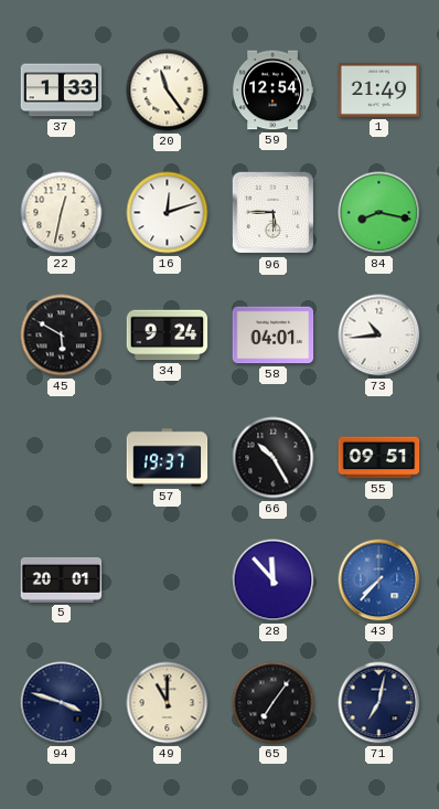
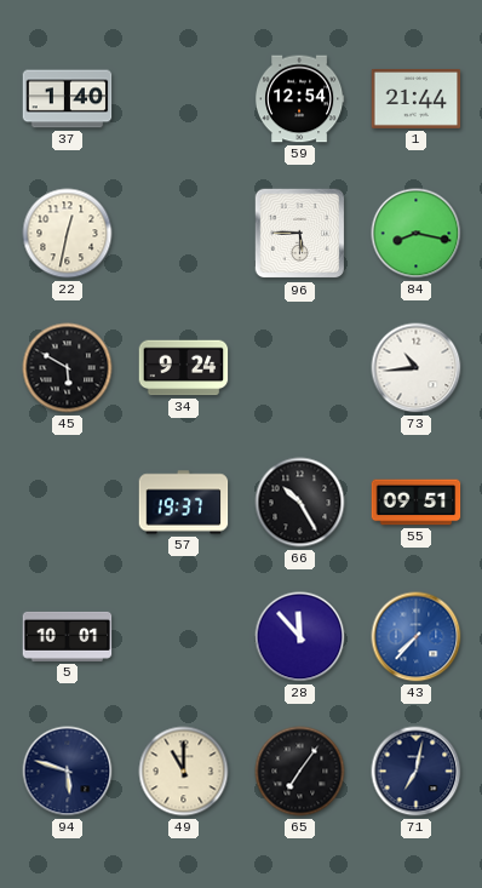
37: 1:33 -> 1:40
20: 11:24 -> none
1: 21:49 -> 21:44
16: 12:12 -> none
58: 04:01 -> none
5: 20:01 -> 10:01
94: 3:48 -> 5:48
